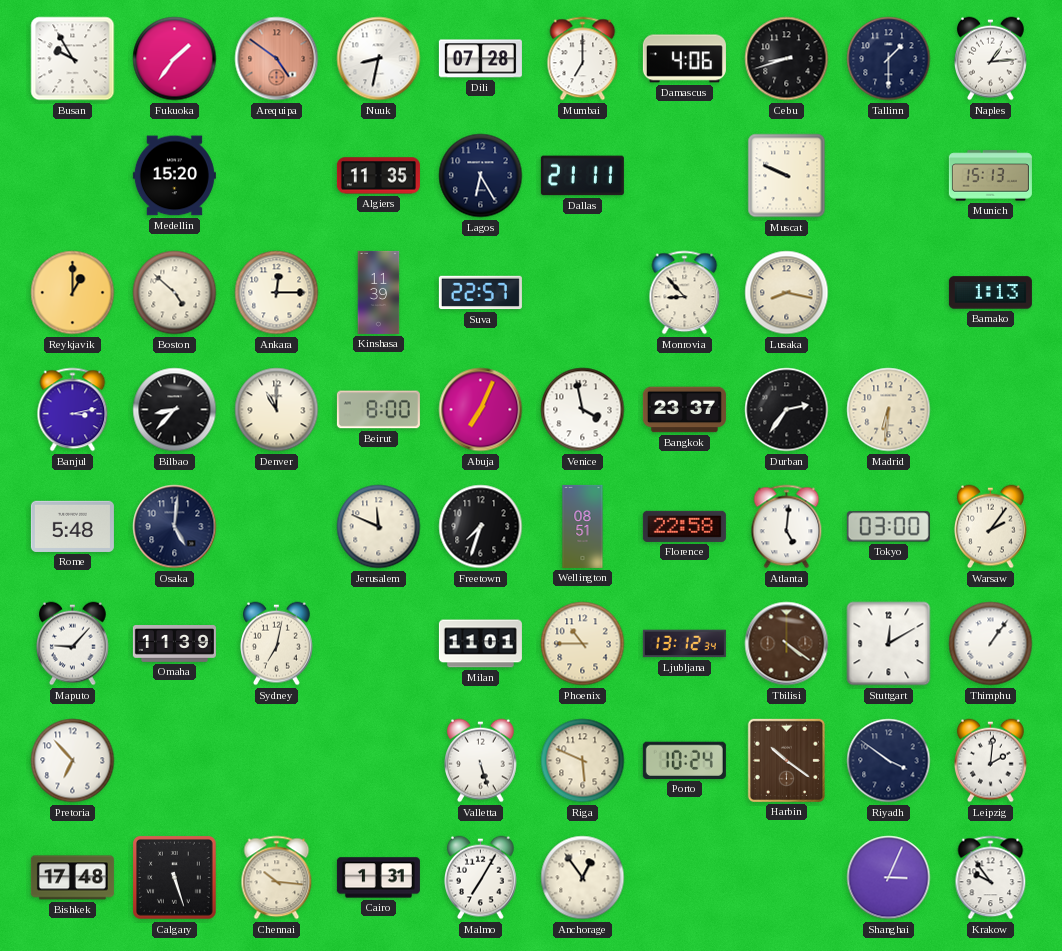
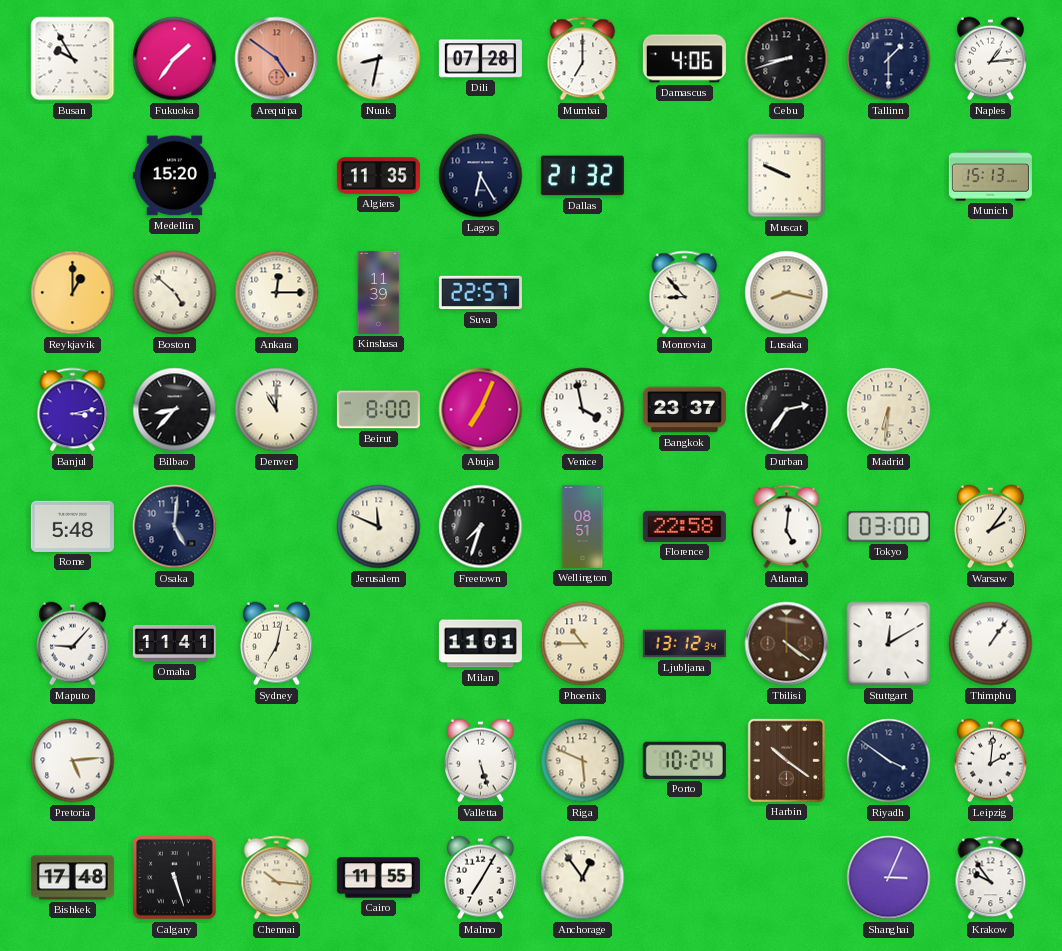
Dallas: 21:11 -> 21:32
Bamako: 1:13 -> none
Omaha: 11:39 -> 11:41
Pretoria: 6:53 -> 5:14
Cairo: 1:31 -> 11:55
